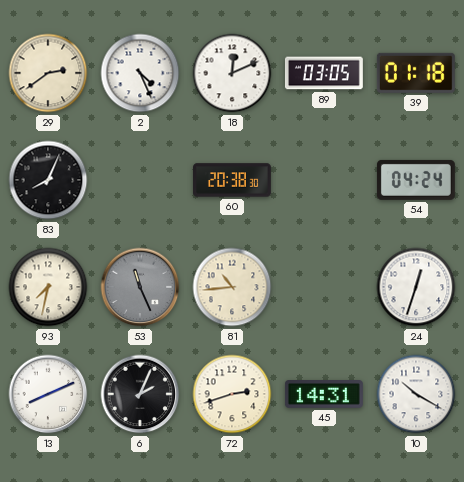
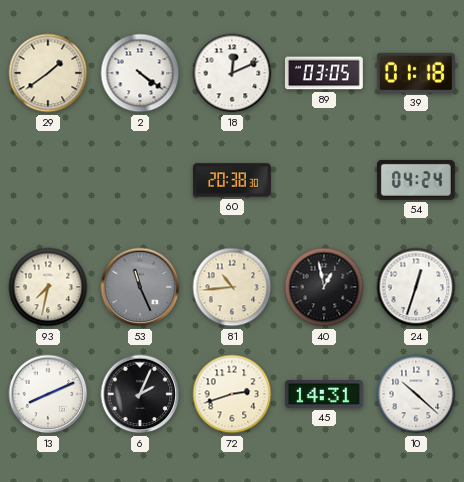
29: 2:39 -> 1:39
2: 4:26 -> 4:21
83: 8:04 -> none
40: none -> 12:58
10: 10:20 -> 10:22
